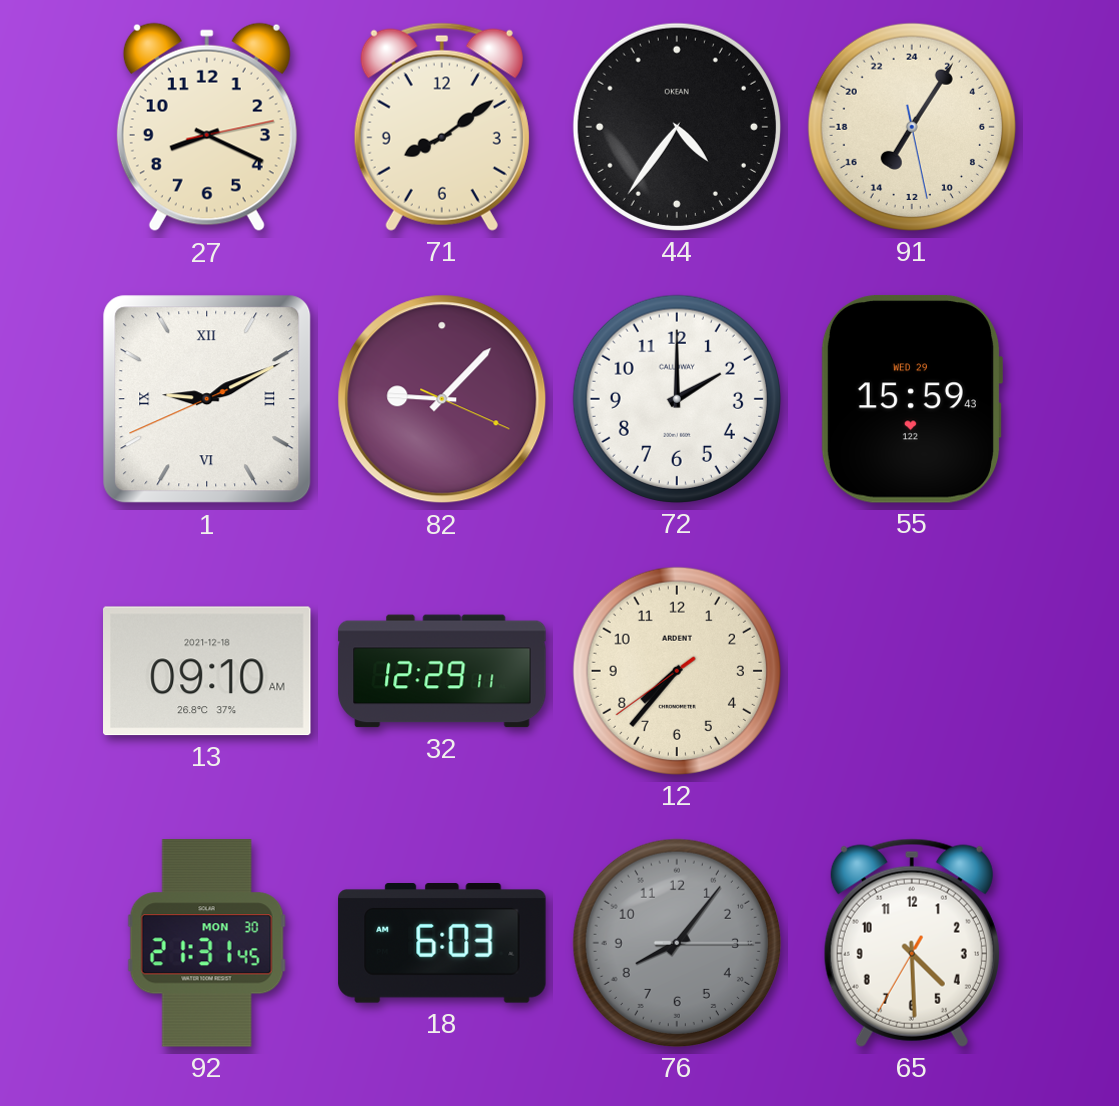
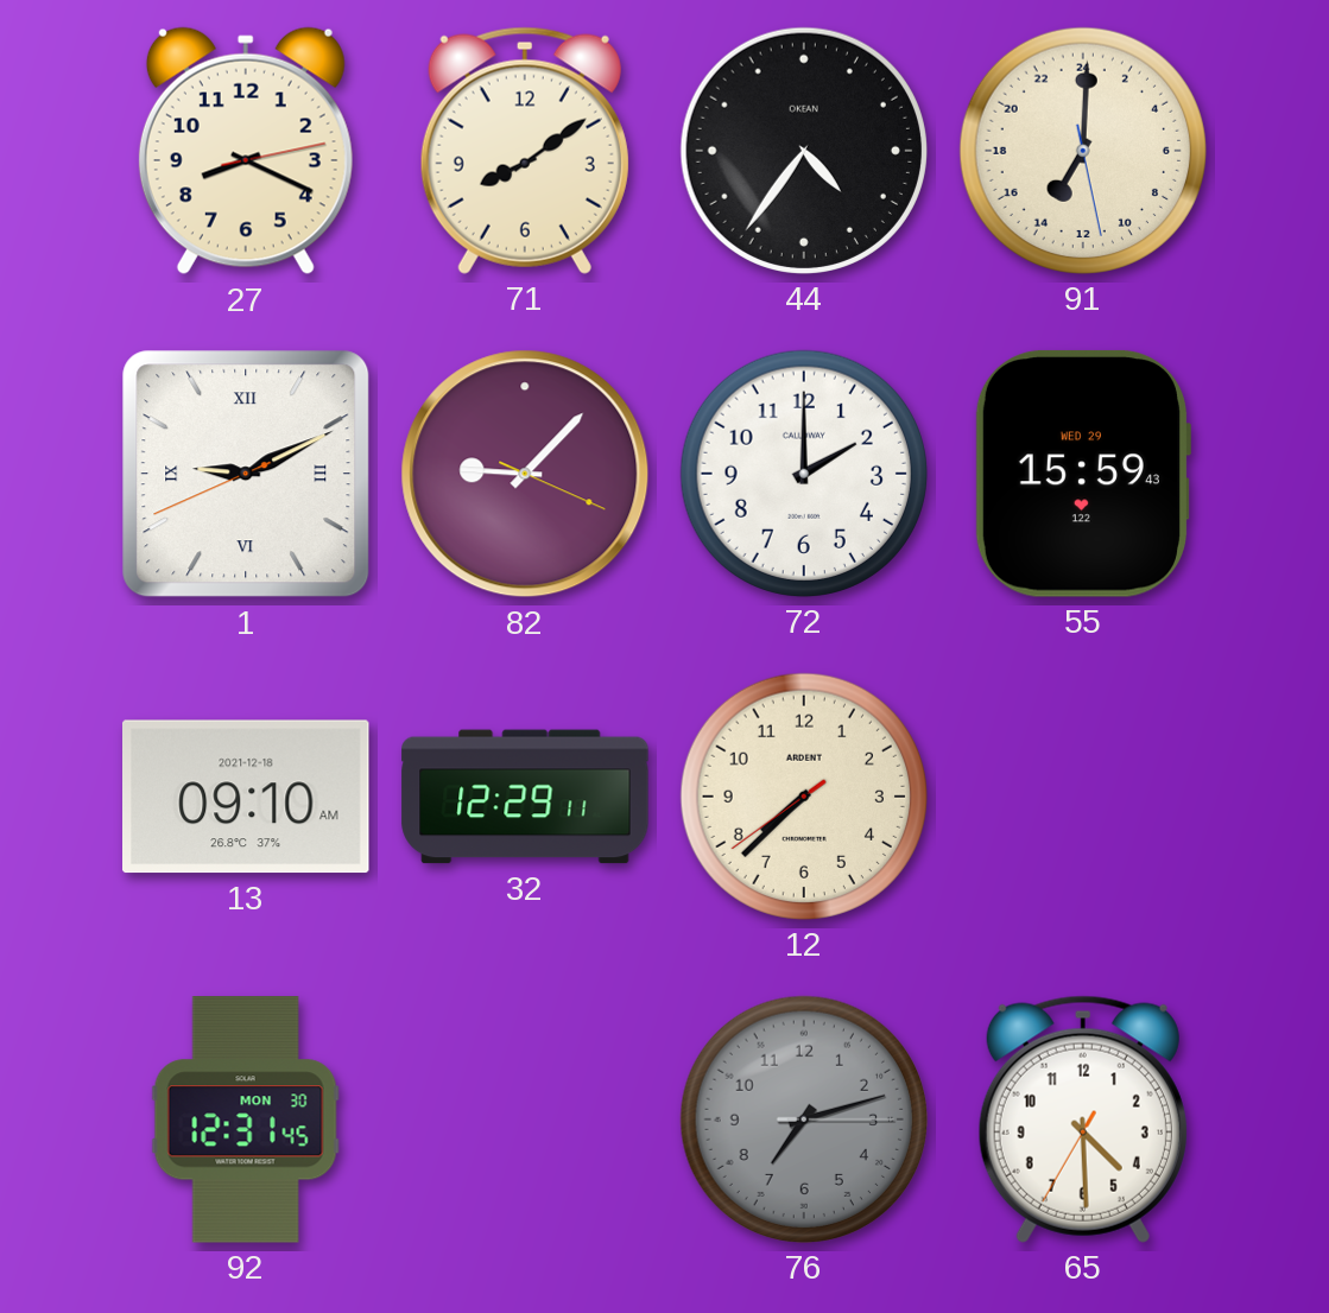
91: 14:05 -> 14:00
12: 7:36 -> 7:37
92: 21:31 -> 12:31
18: 6:03 -> none
76: 8:06 -> 7:12
